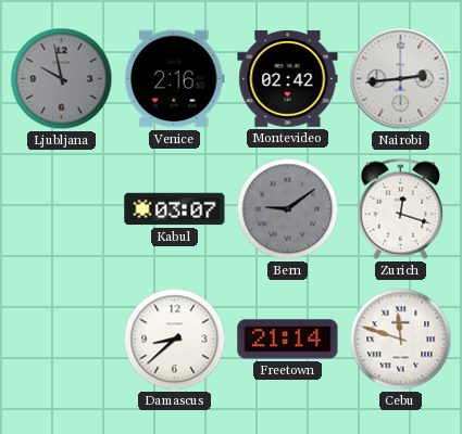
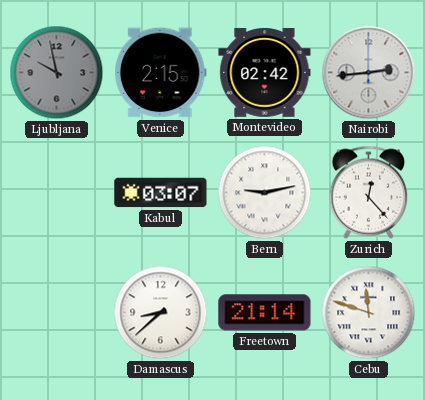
Venice: 2:16 -> 2:15
Bern: 9:09 -> 9:13
Bern dial: grey -> white
Zurich: 12:18 -> 12:23
